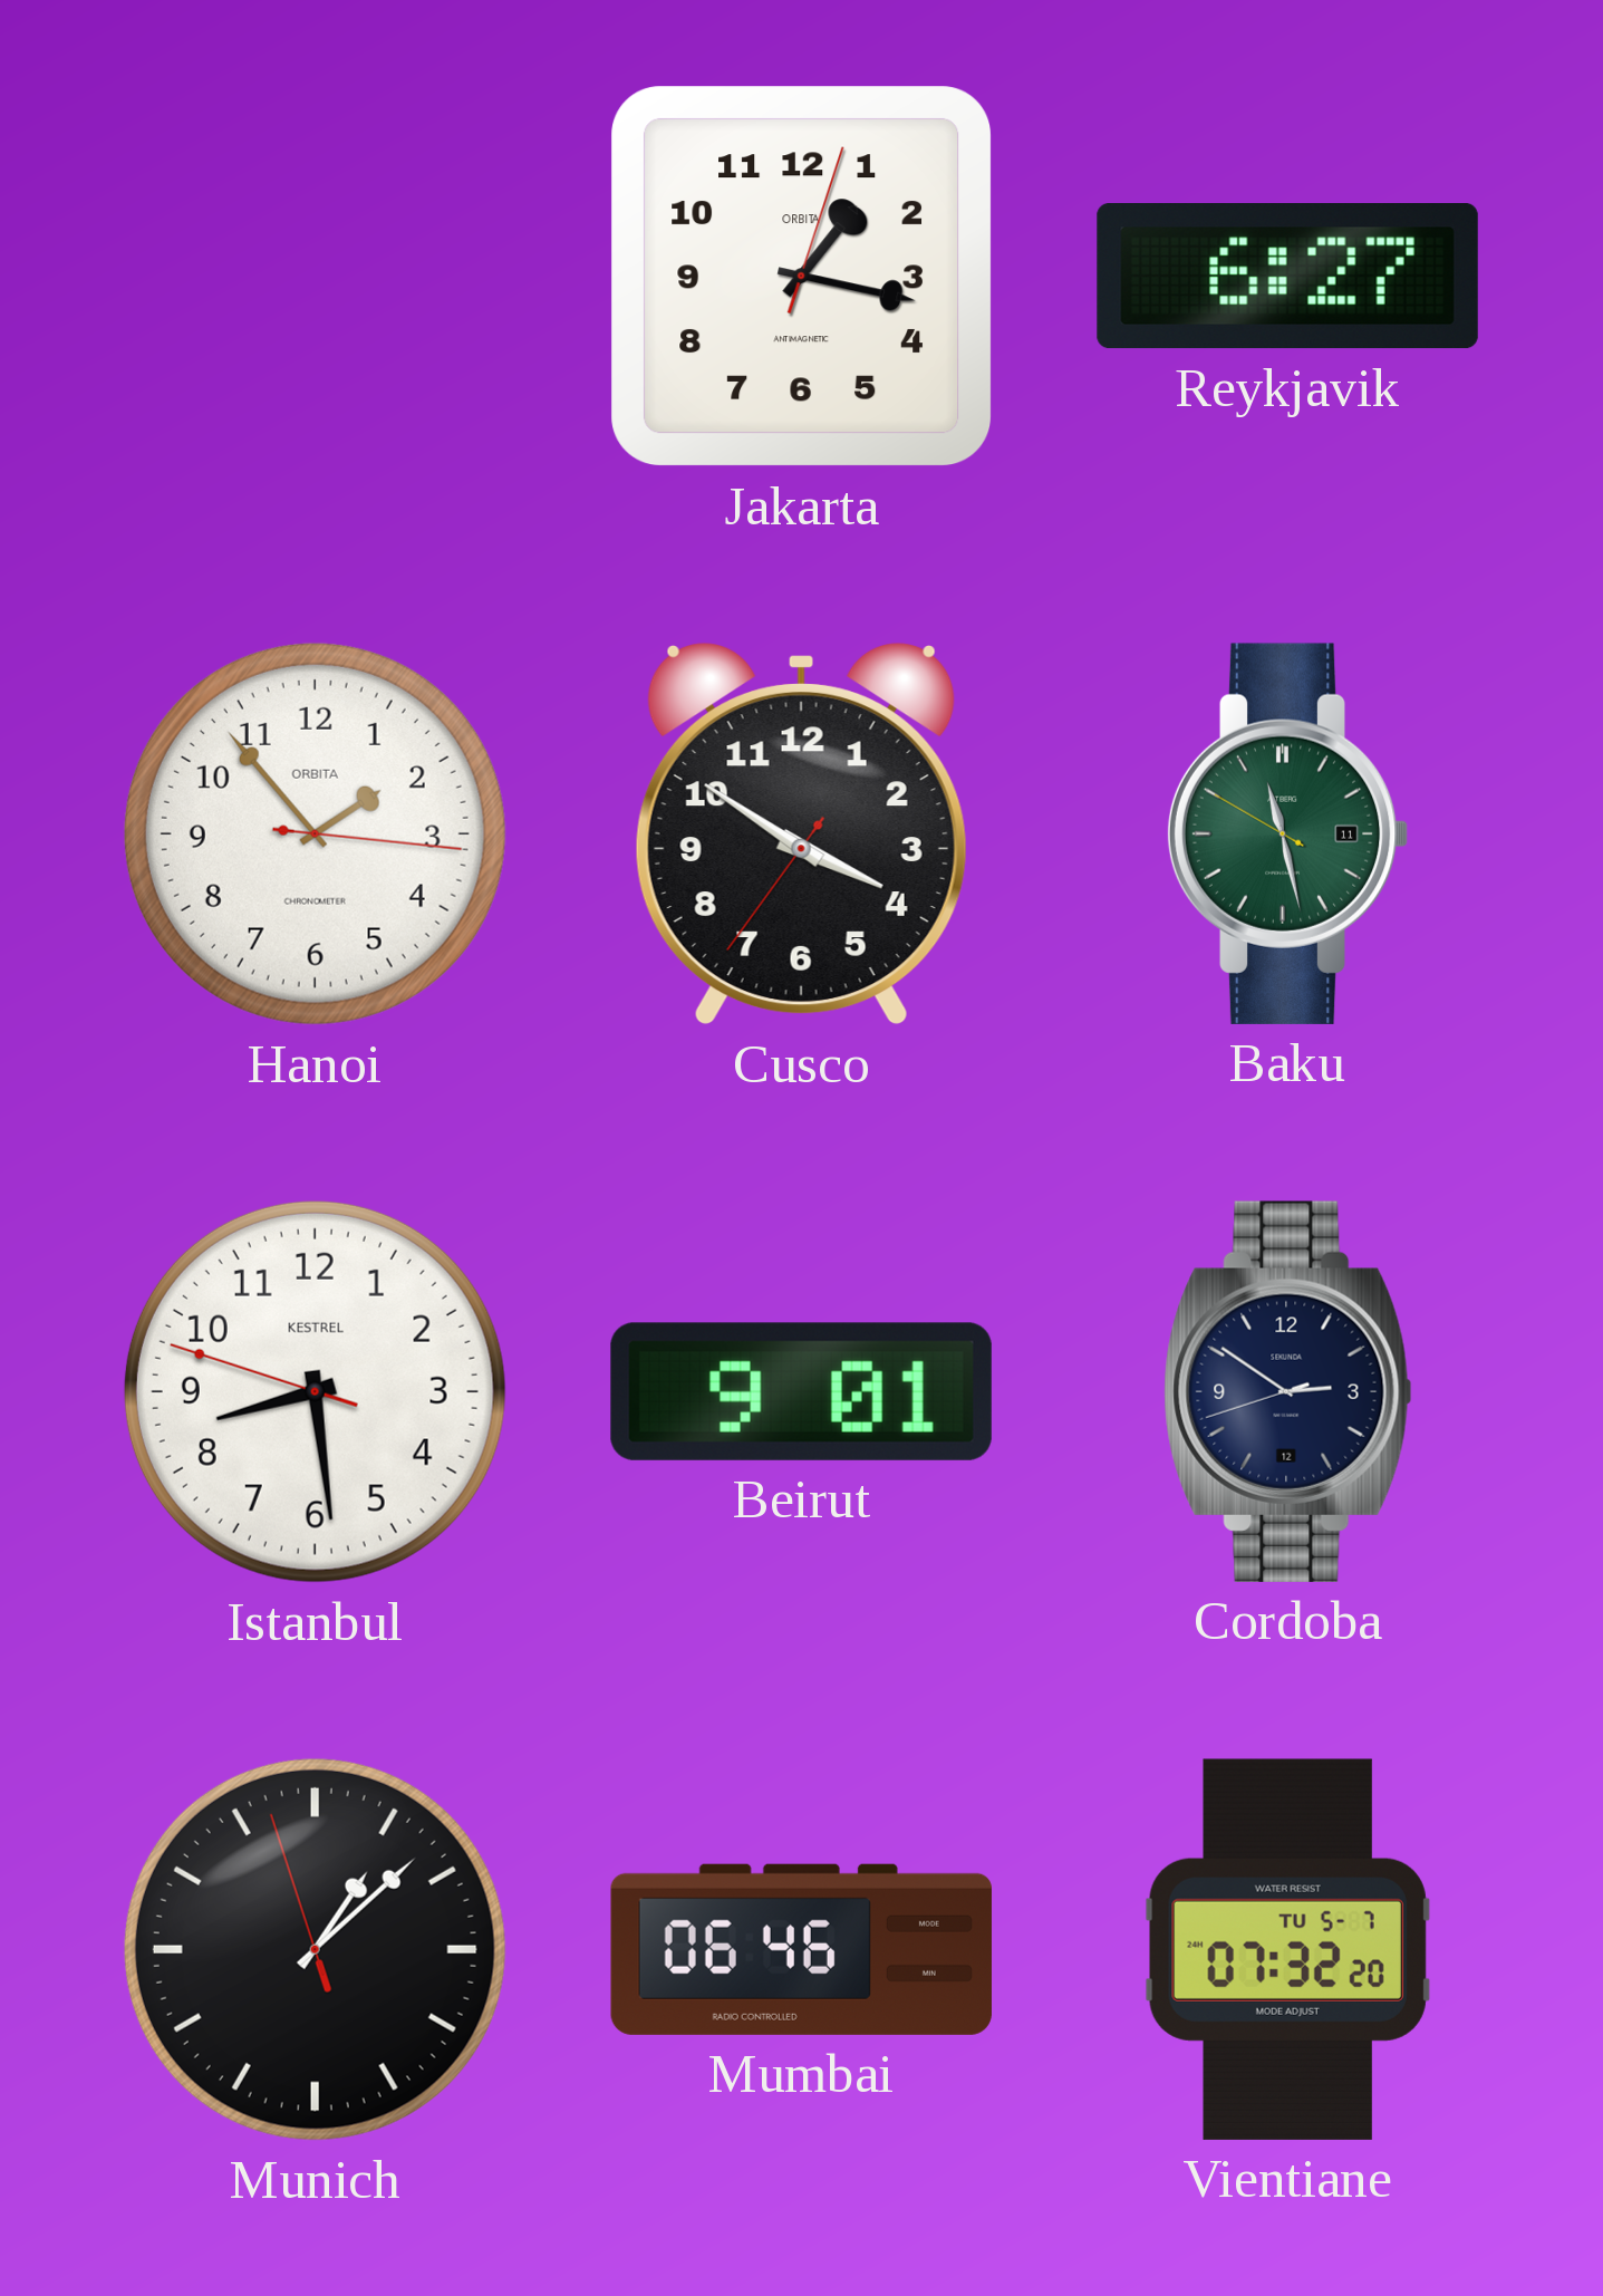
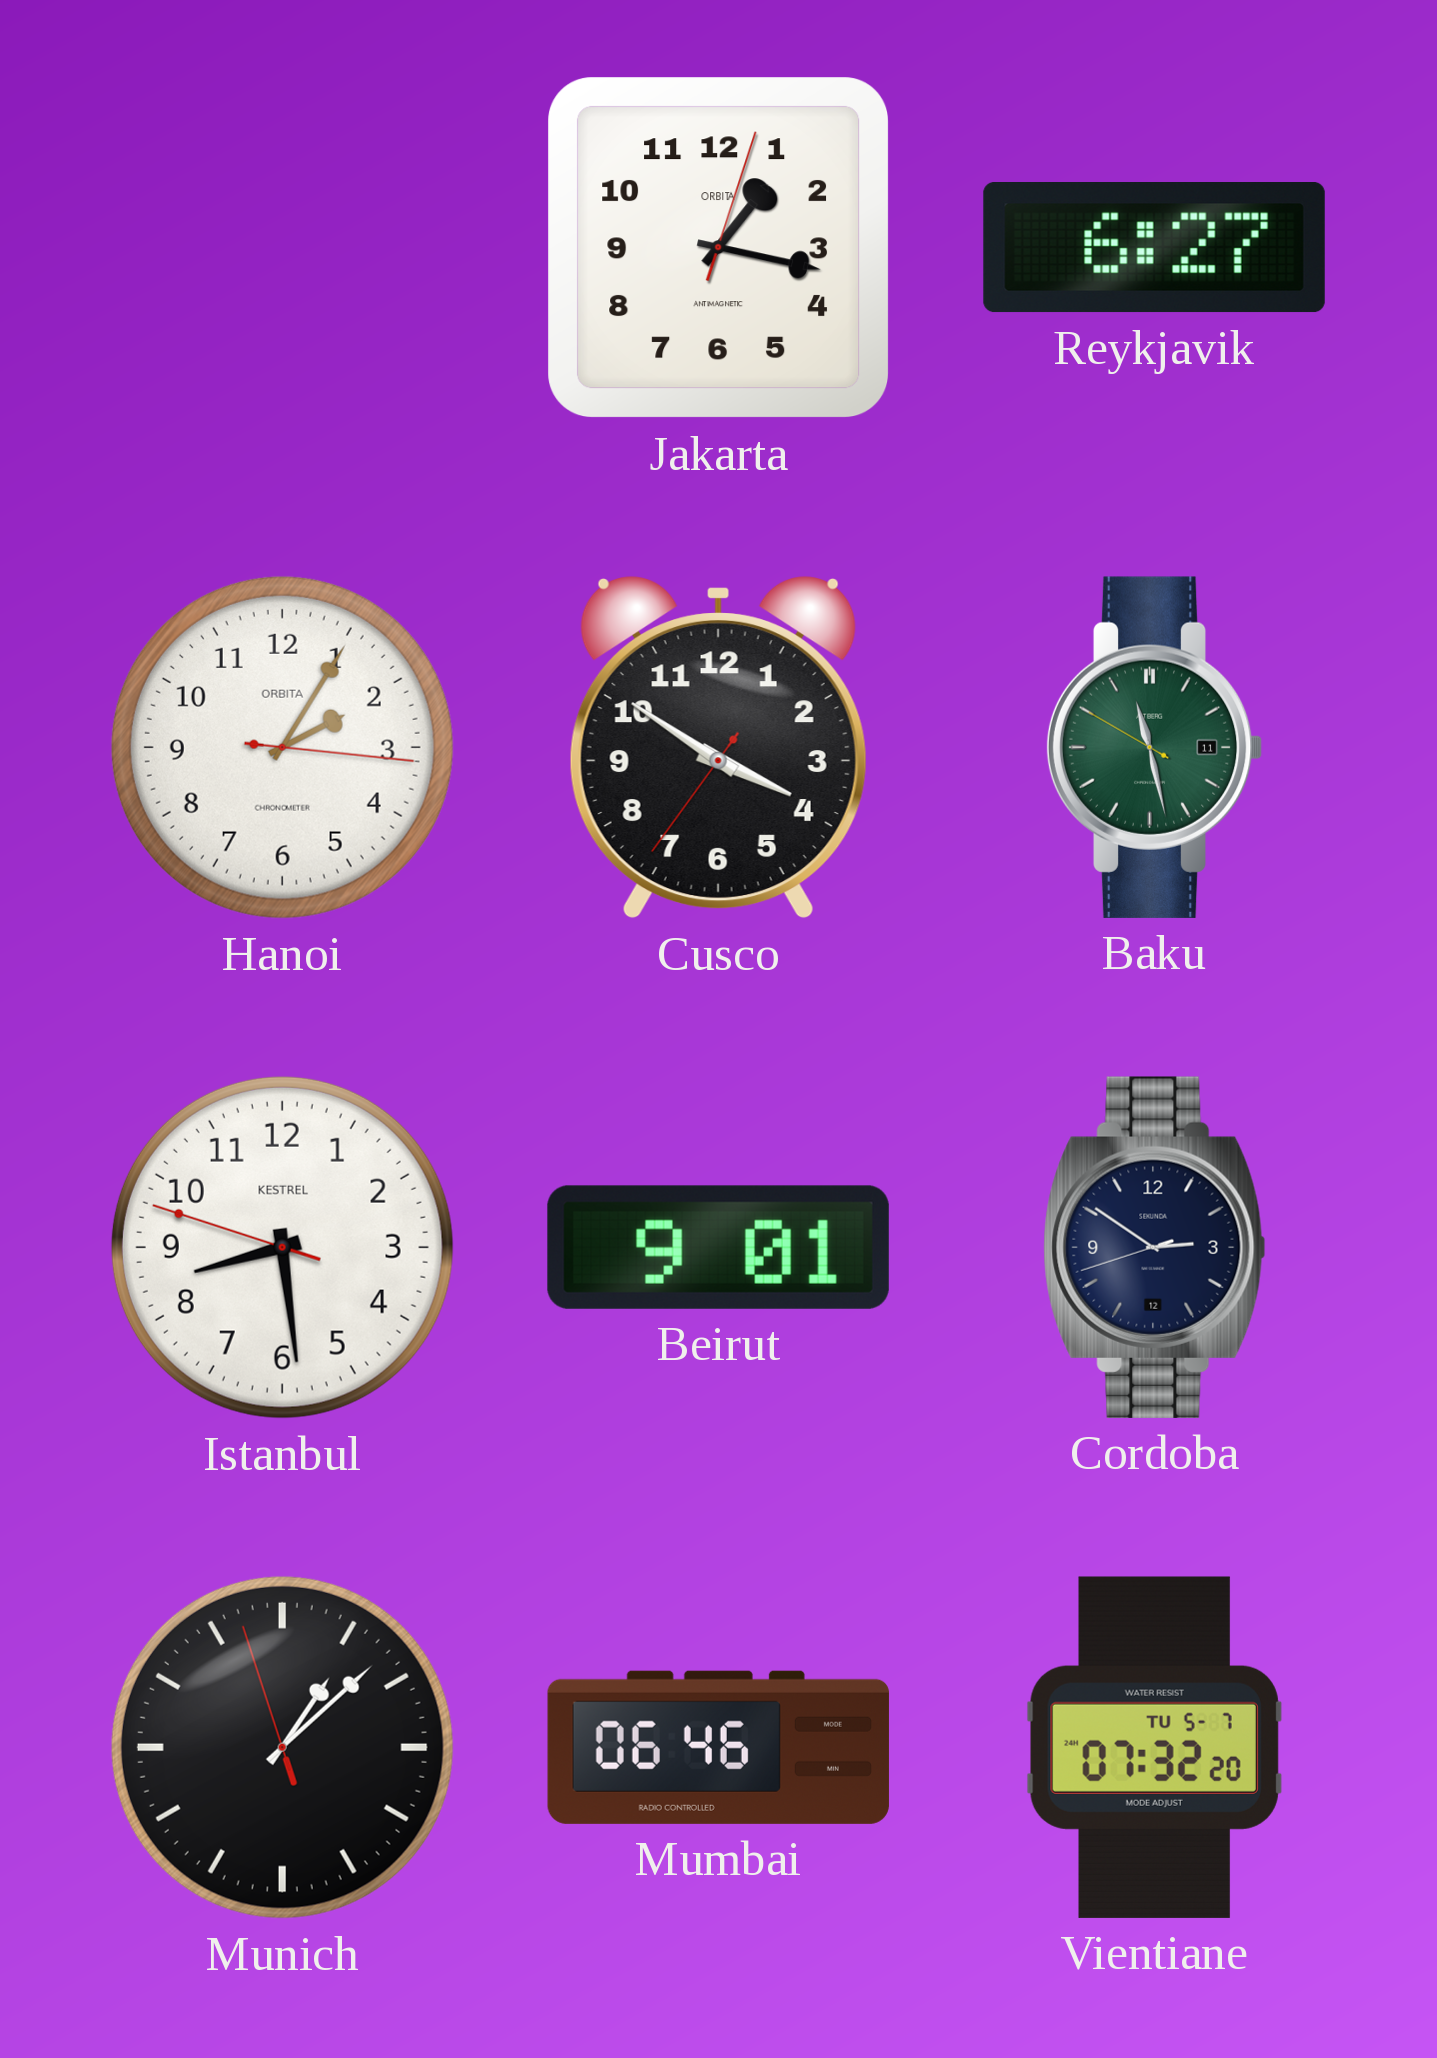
Hanoi: 1:53 -> 2:05
